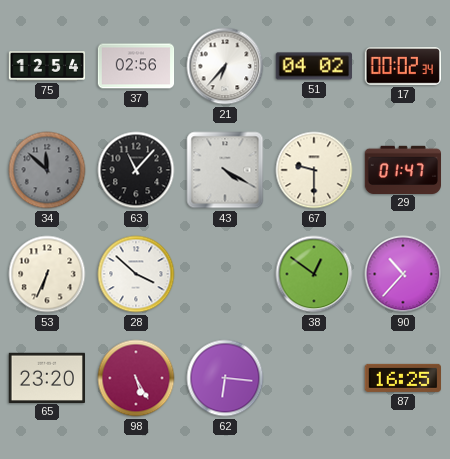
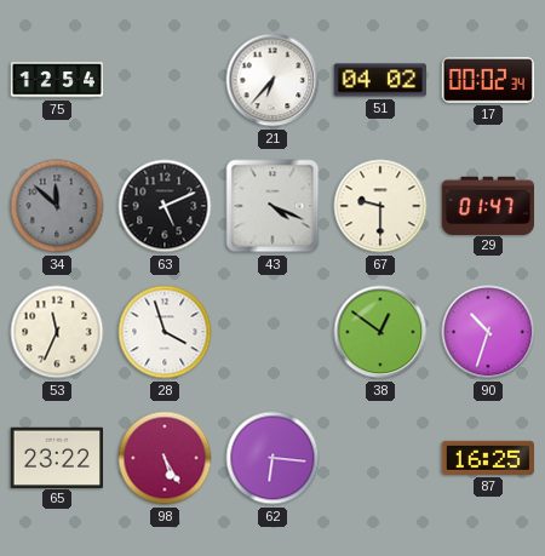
37: 02:56 -> none
63: 11:07 -> 5:11
43: 4:20 -> 4:19
53: 6:34 -> 11:34
28: 3:52 -> 3:57
90: 10:37 -> 10:33
65: 23:20 -> 23:22
